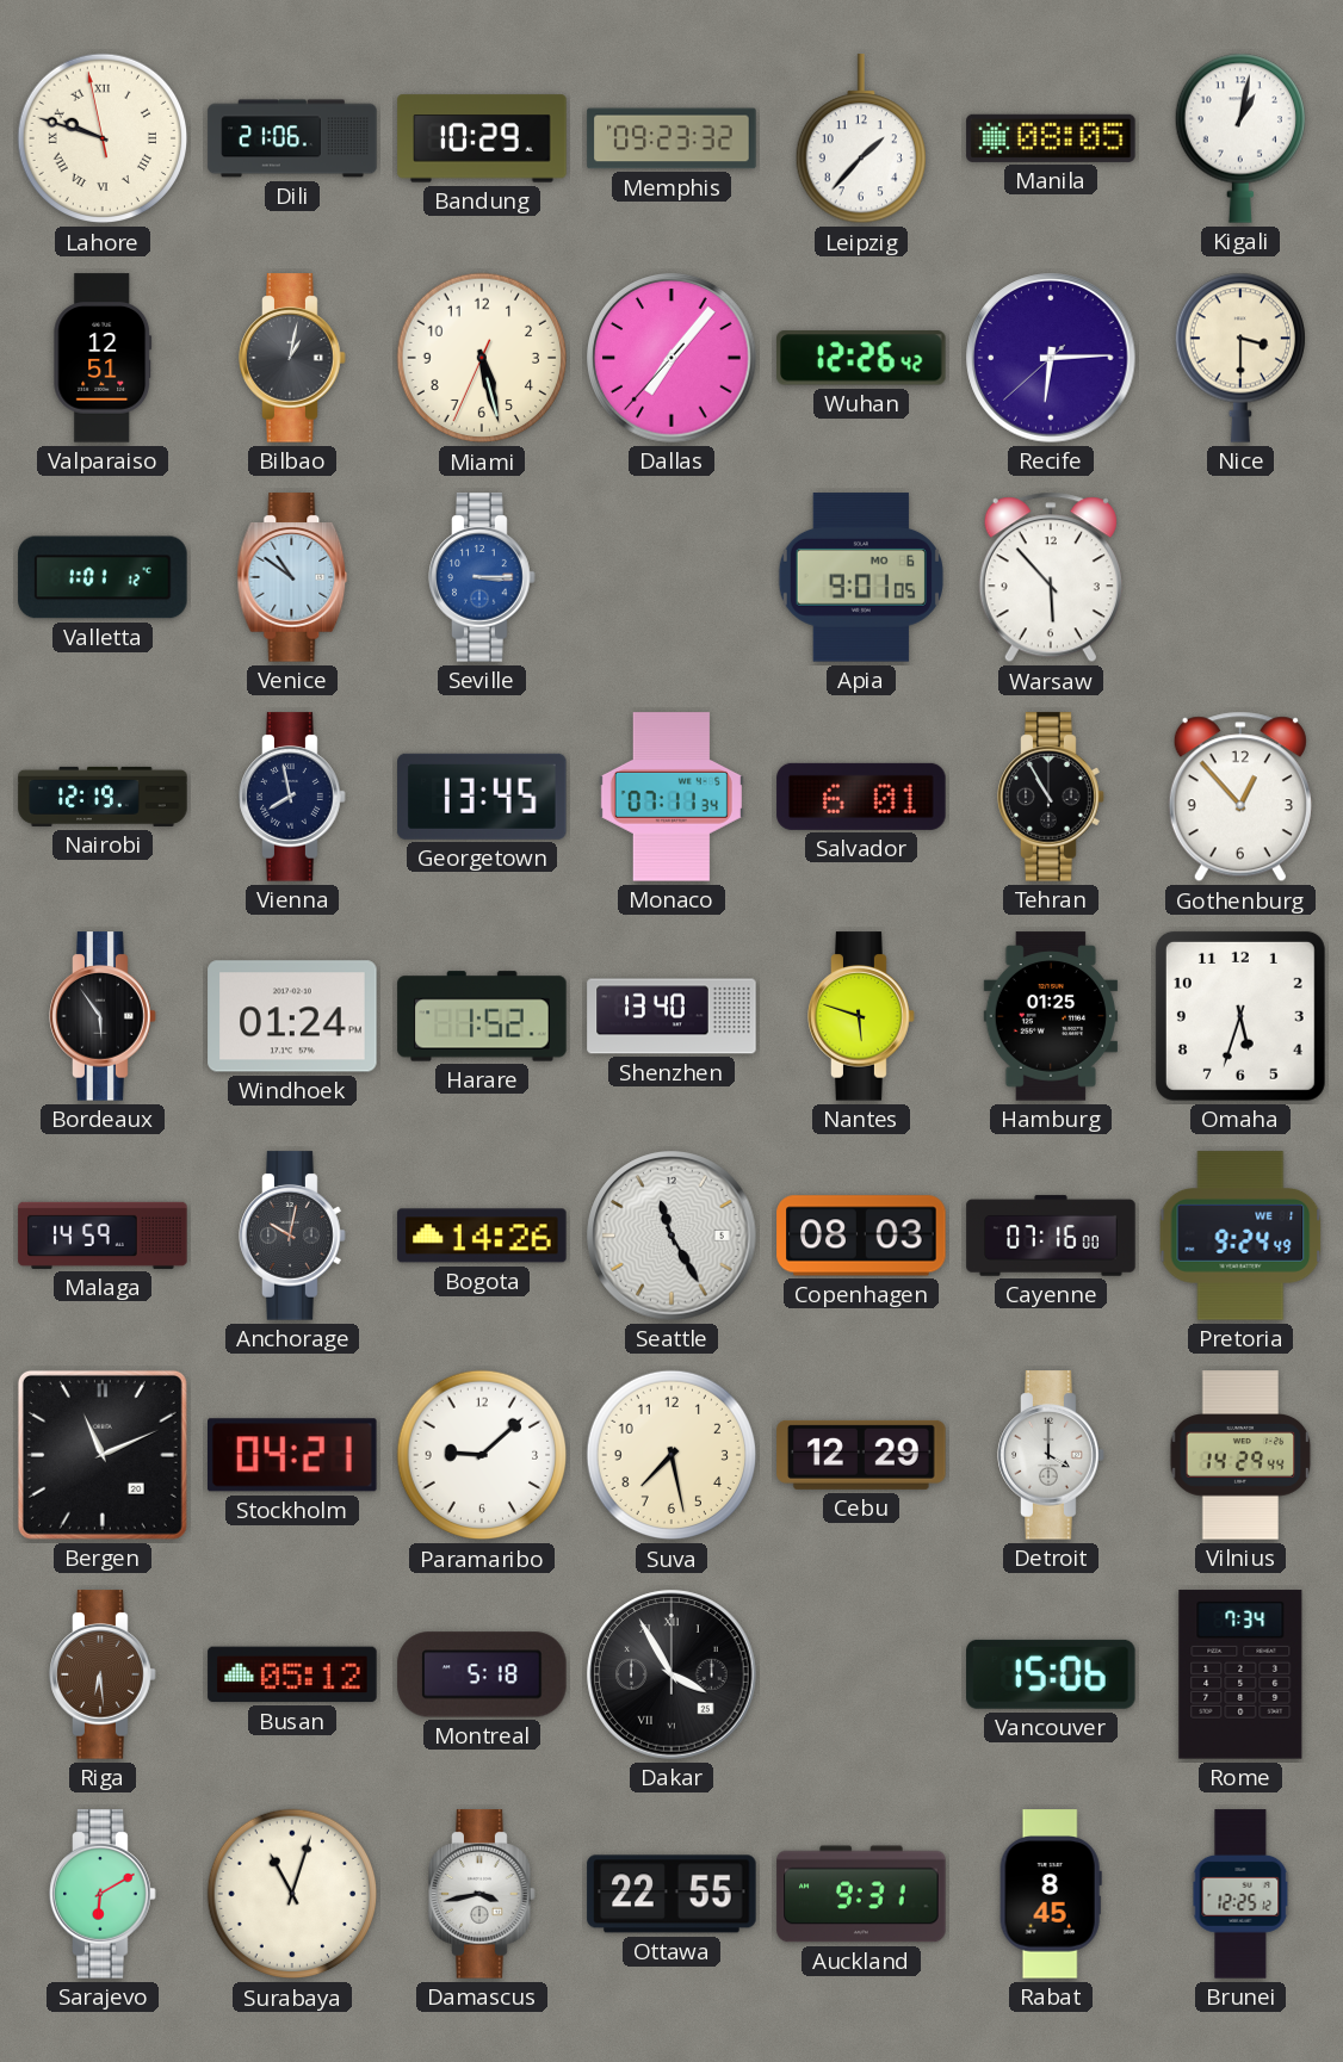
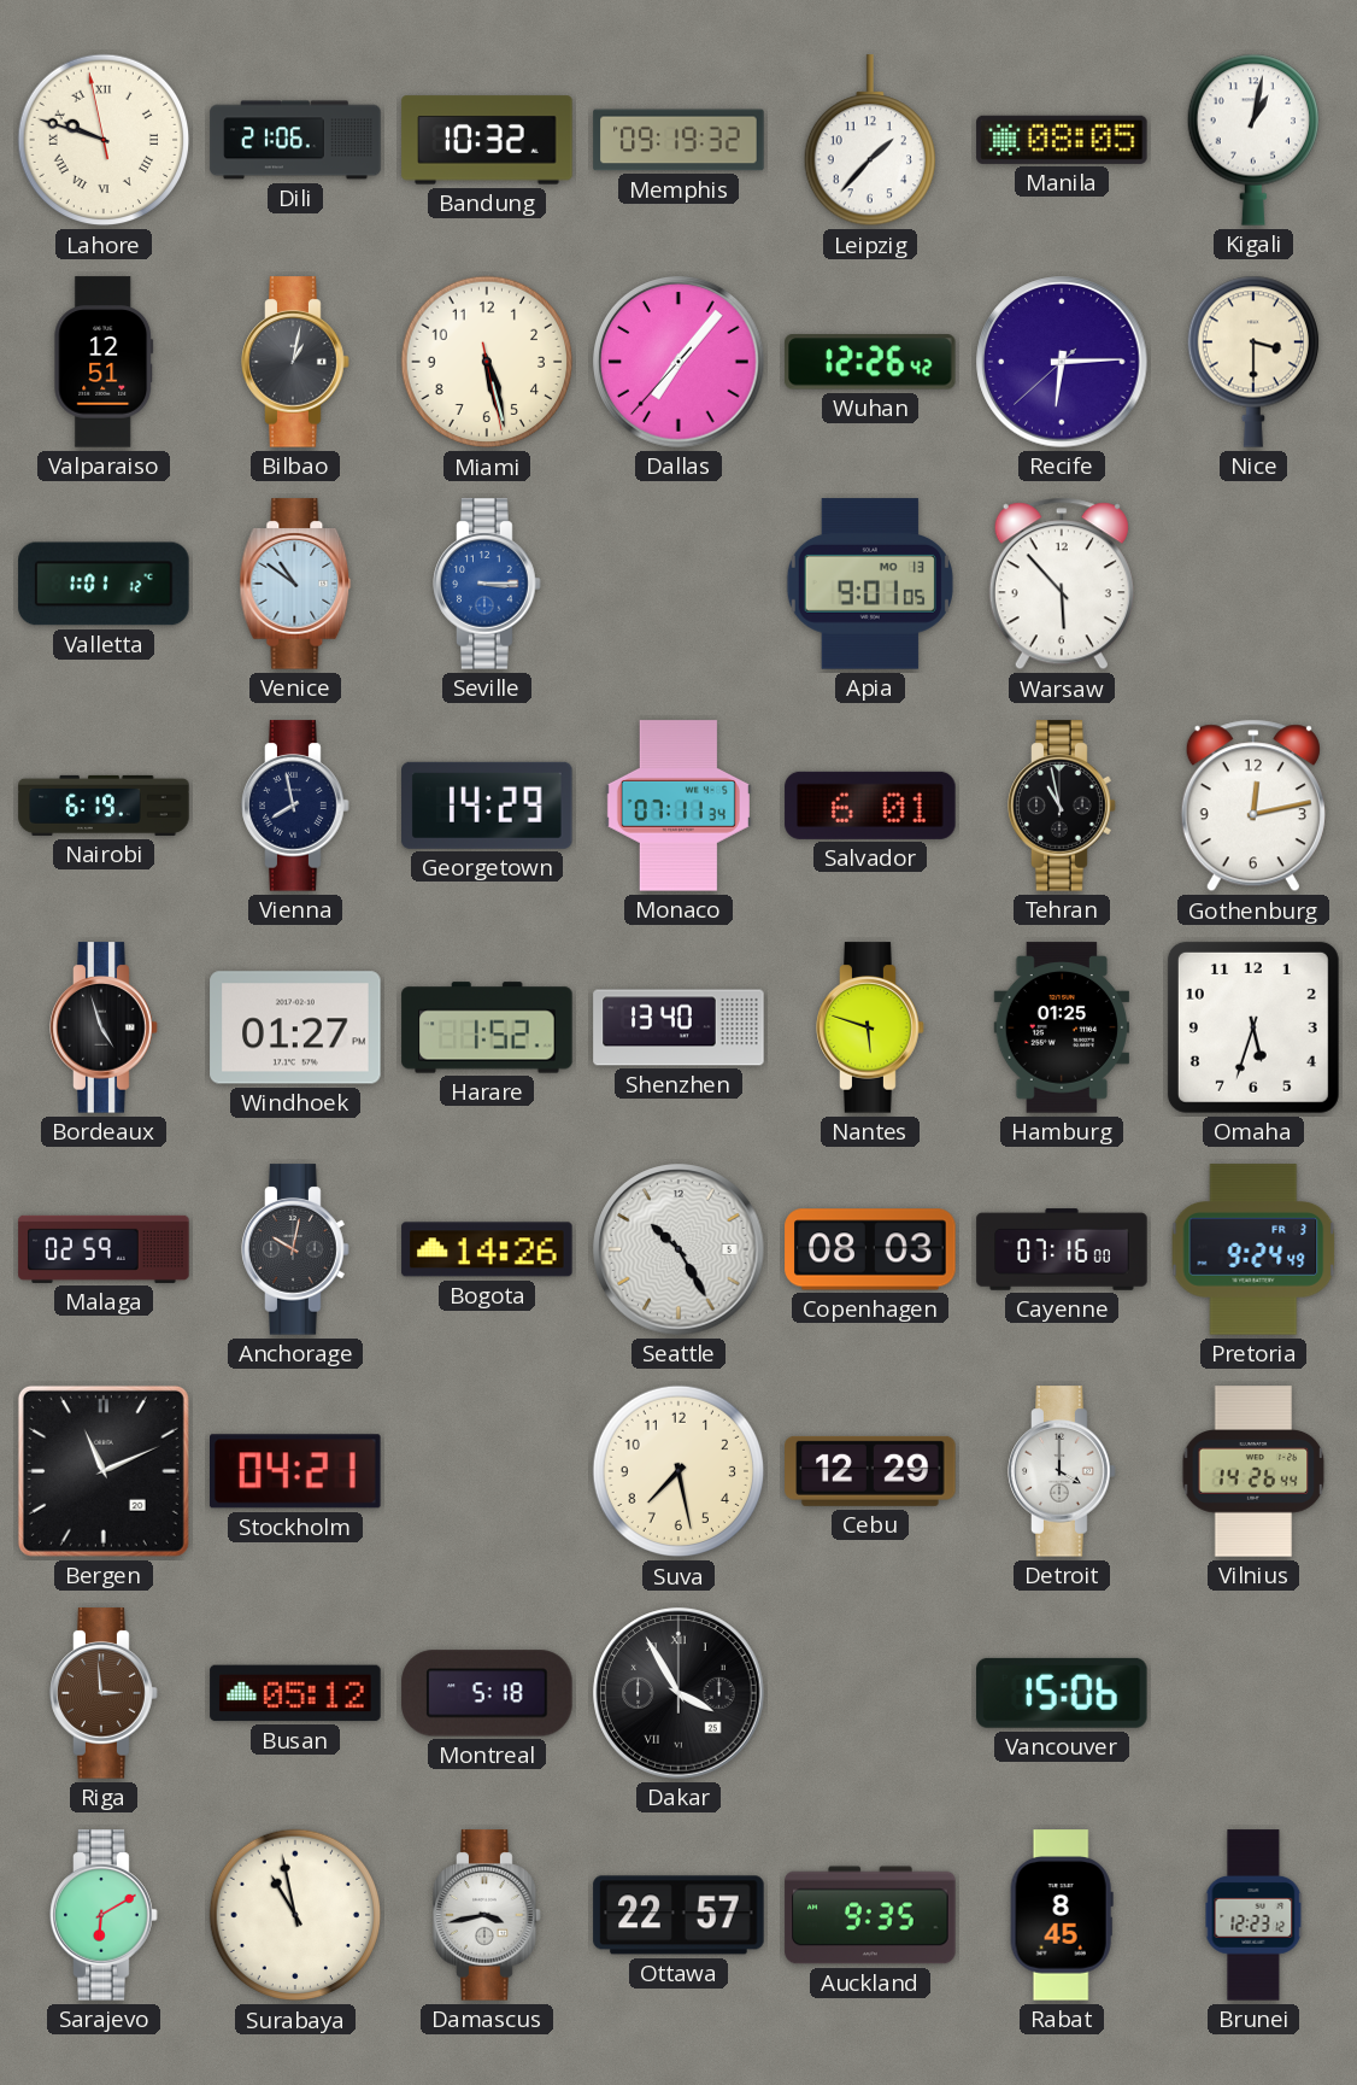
Bandung: 10:29 -> 10:32
Memphis: 09:23 -> 09:19
Miami: 5:27:34 -> 5:27:28
Apia date: MO 6 -> MO 13
Nairobi: 12:19 -> 6:19
Georgetown: 13:45 -> 14:29
Tehran: 10:55 -> 10:58
Gothenburg: 12:53 -> 12:13
Bordeaux: 5:54 -> 4:57
Windhoek: 01:24 -> 01:27
Malaga: 14:59 -> 02:59
Seattle: 11:25 -> 10:25
Pretoria date: WE 1 -> FR 3
Paramaribo: 9:08 -> none
Vilnius: 14:29 -> 14:26
Riga: 6:29 -> 2:59
Rome: 7:34 -> none
Surabaya: 11:03 -> 10:58
Ottawa: 22:55 -> 22:57
Auckland: 9:31 -> 9:35
Brunei: 12:25 -> 12:23
